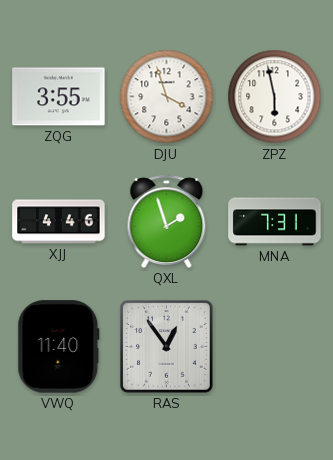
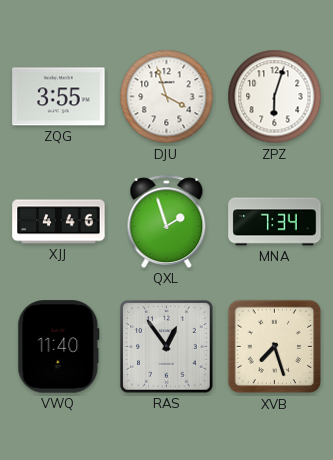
ZPZ: 5:58 -> 6:03
MNA: 7:31 -> 7:34
XVB: none -> 7:27
